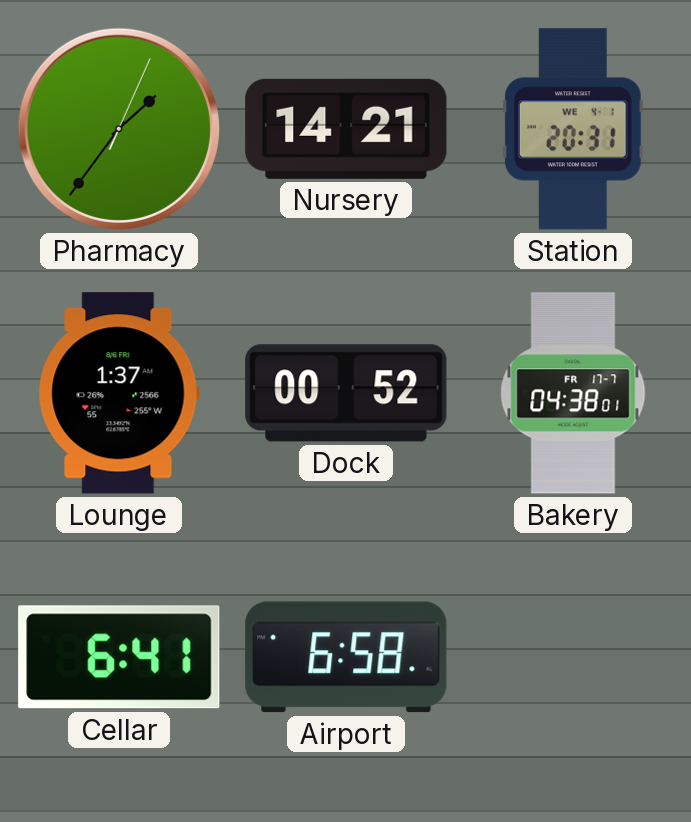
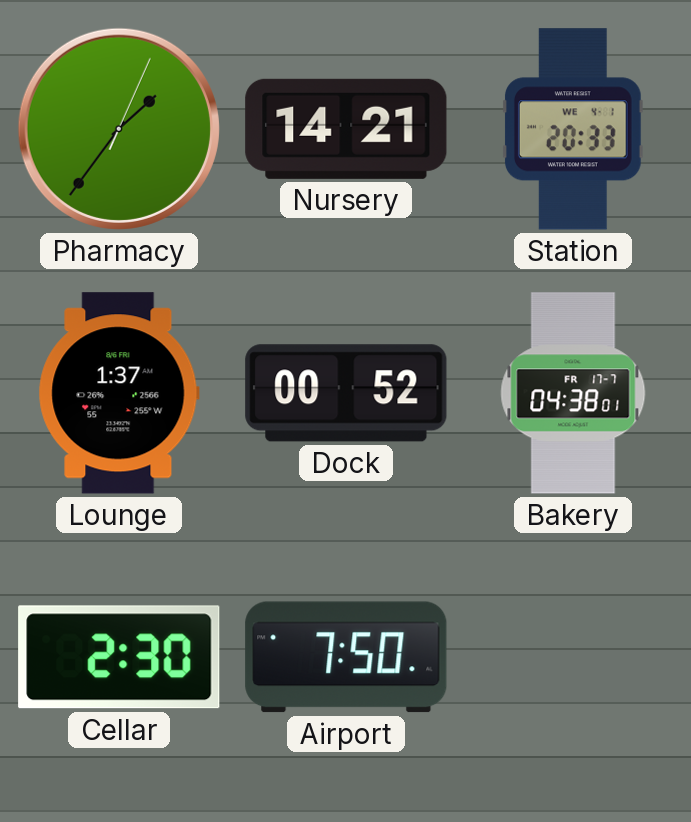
Station: 20:31 -> 20:33
Cellar: 6:41 -> 2:30
Airport: 6:58 -> 7:50
